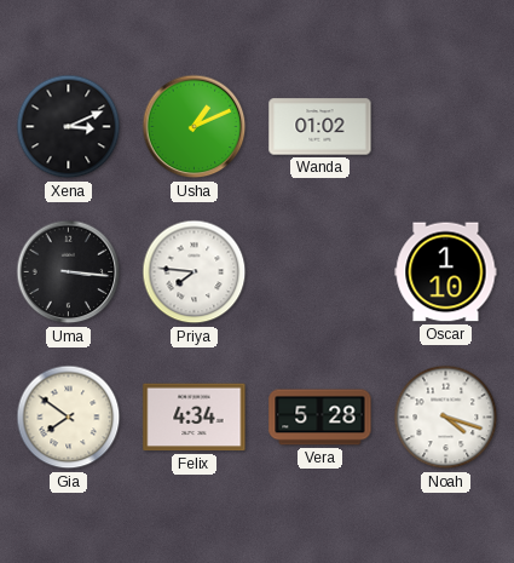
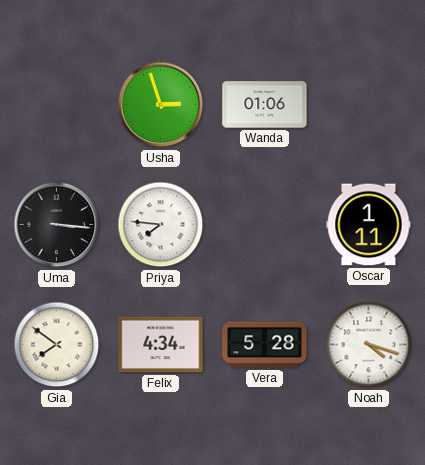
Xena: 3:11 -> none
Usha: 1:11 -> 2:57
Wanda: 01:02 -> 01:06
Oscar: 1:10 -> 1:11
